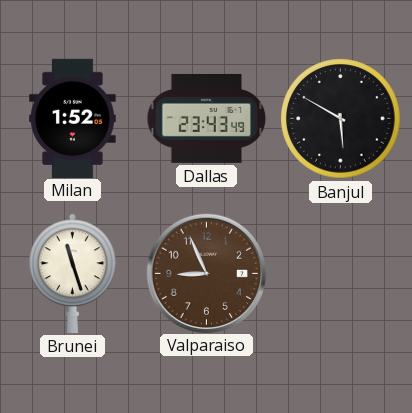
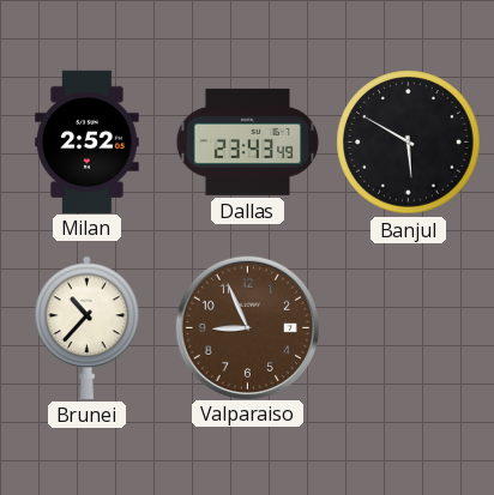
Milan: 1:52 -> 2:52
Brunei: 11:27 -> 10:37
